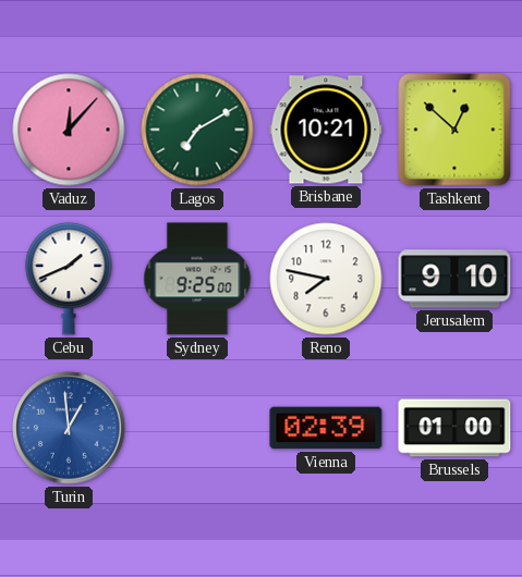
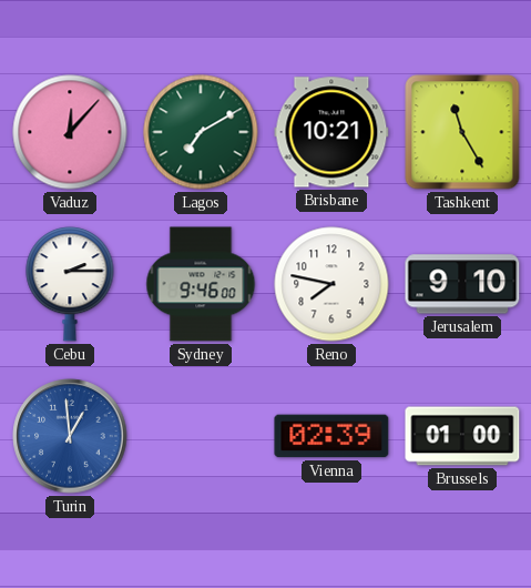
Tashkent: 12:52 -> 11:25
Cebu: 1:41 -> 2:15
Sydney: 9:25 -> 9:46
